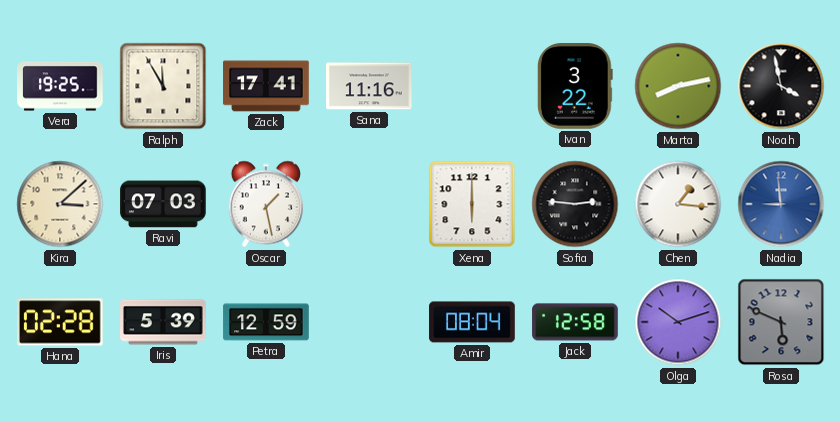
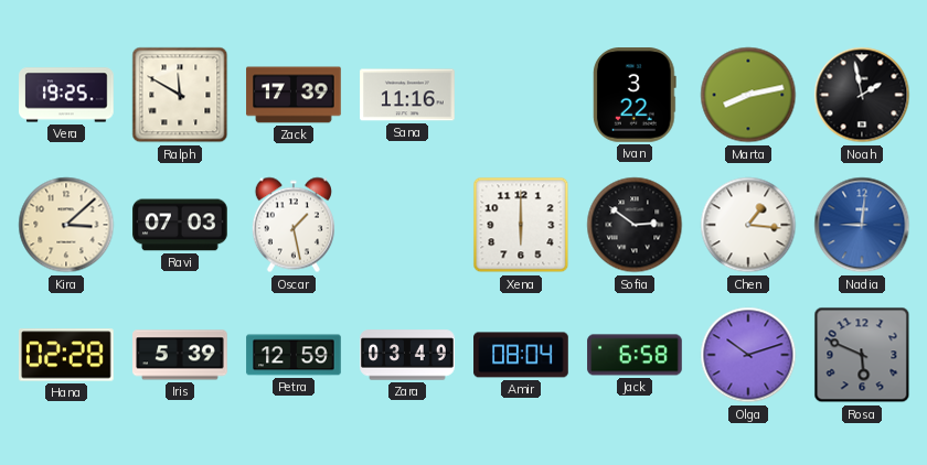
Ralph: 11:55 -> 11:50
Zack: 17:41 -> 17:39
Noah: 3:58 -> 1:58
Sofia: 2:46 -> 2:51
Nadia: 8:59 -> 9:01
Zara: none -> 03:49
Jack: 12:58 -> 6:58
